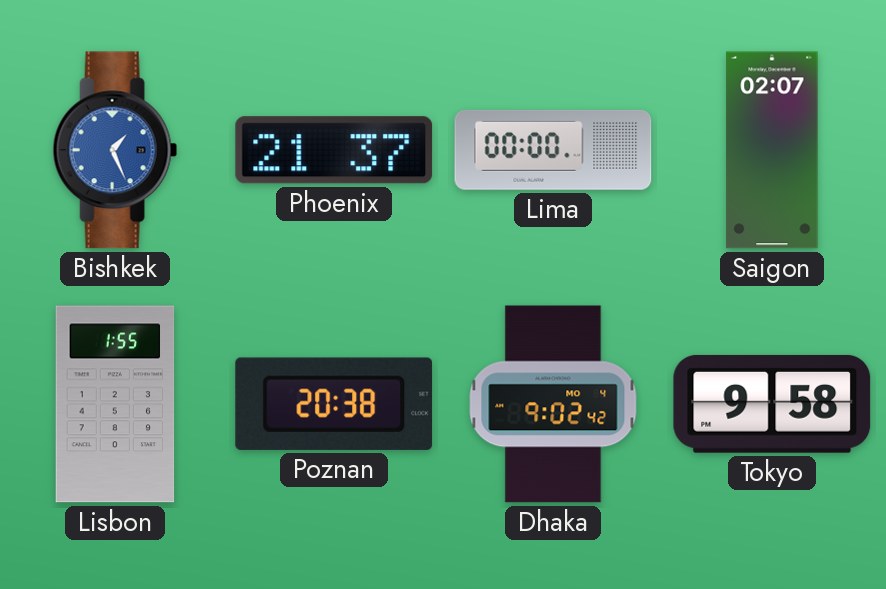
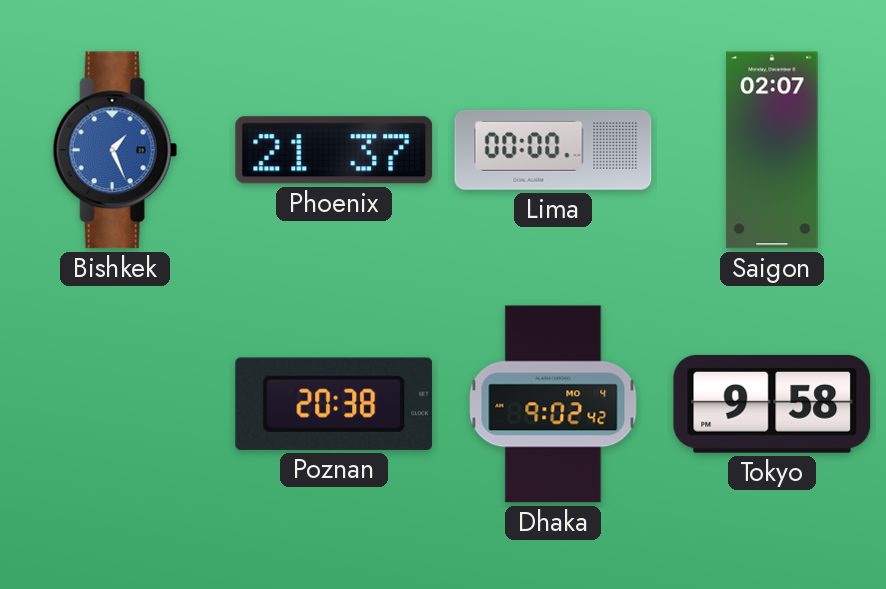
Lisbon: 1:55 -> none
